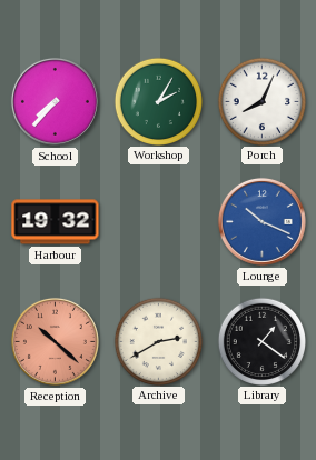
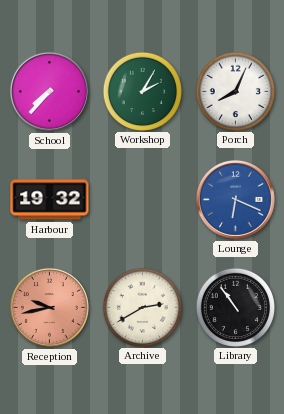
Lounge: 10:19 -> 6:19
Reception: 10:22 -> 9:43
Library: 1:21 -> 10:54
